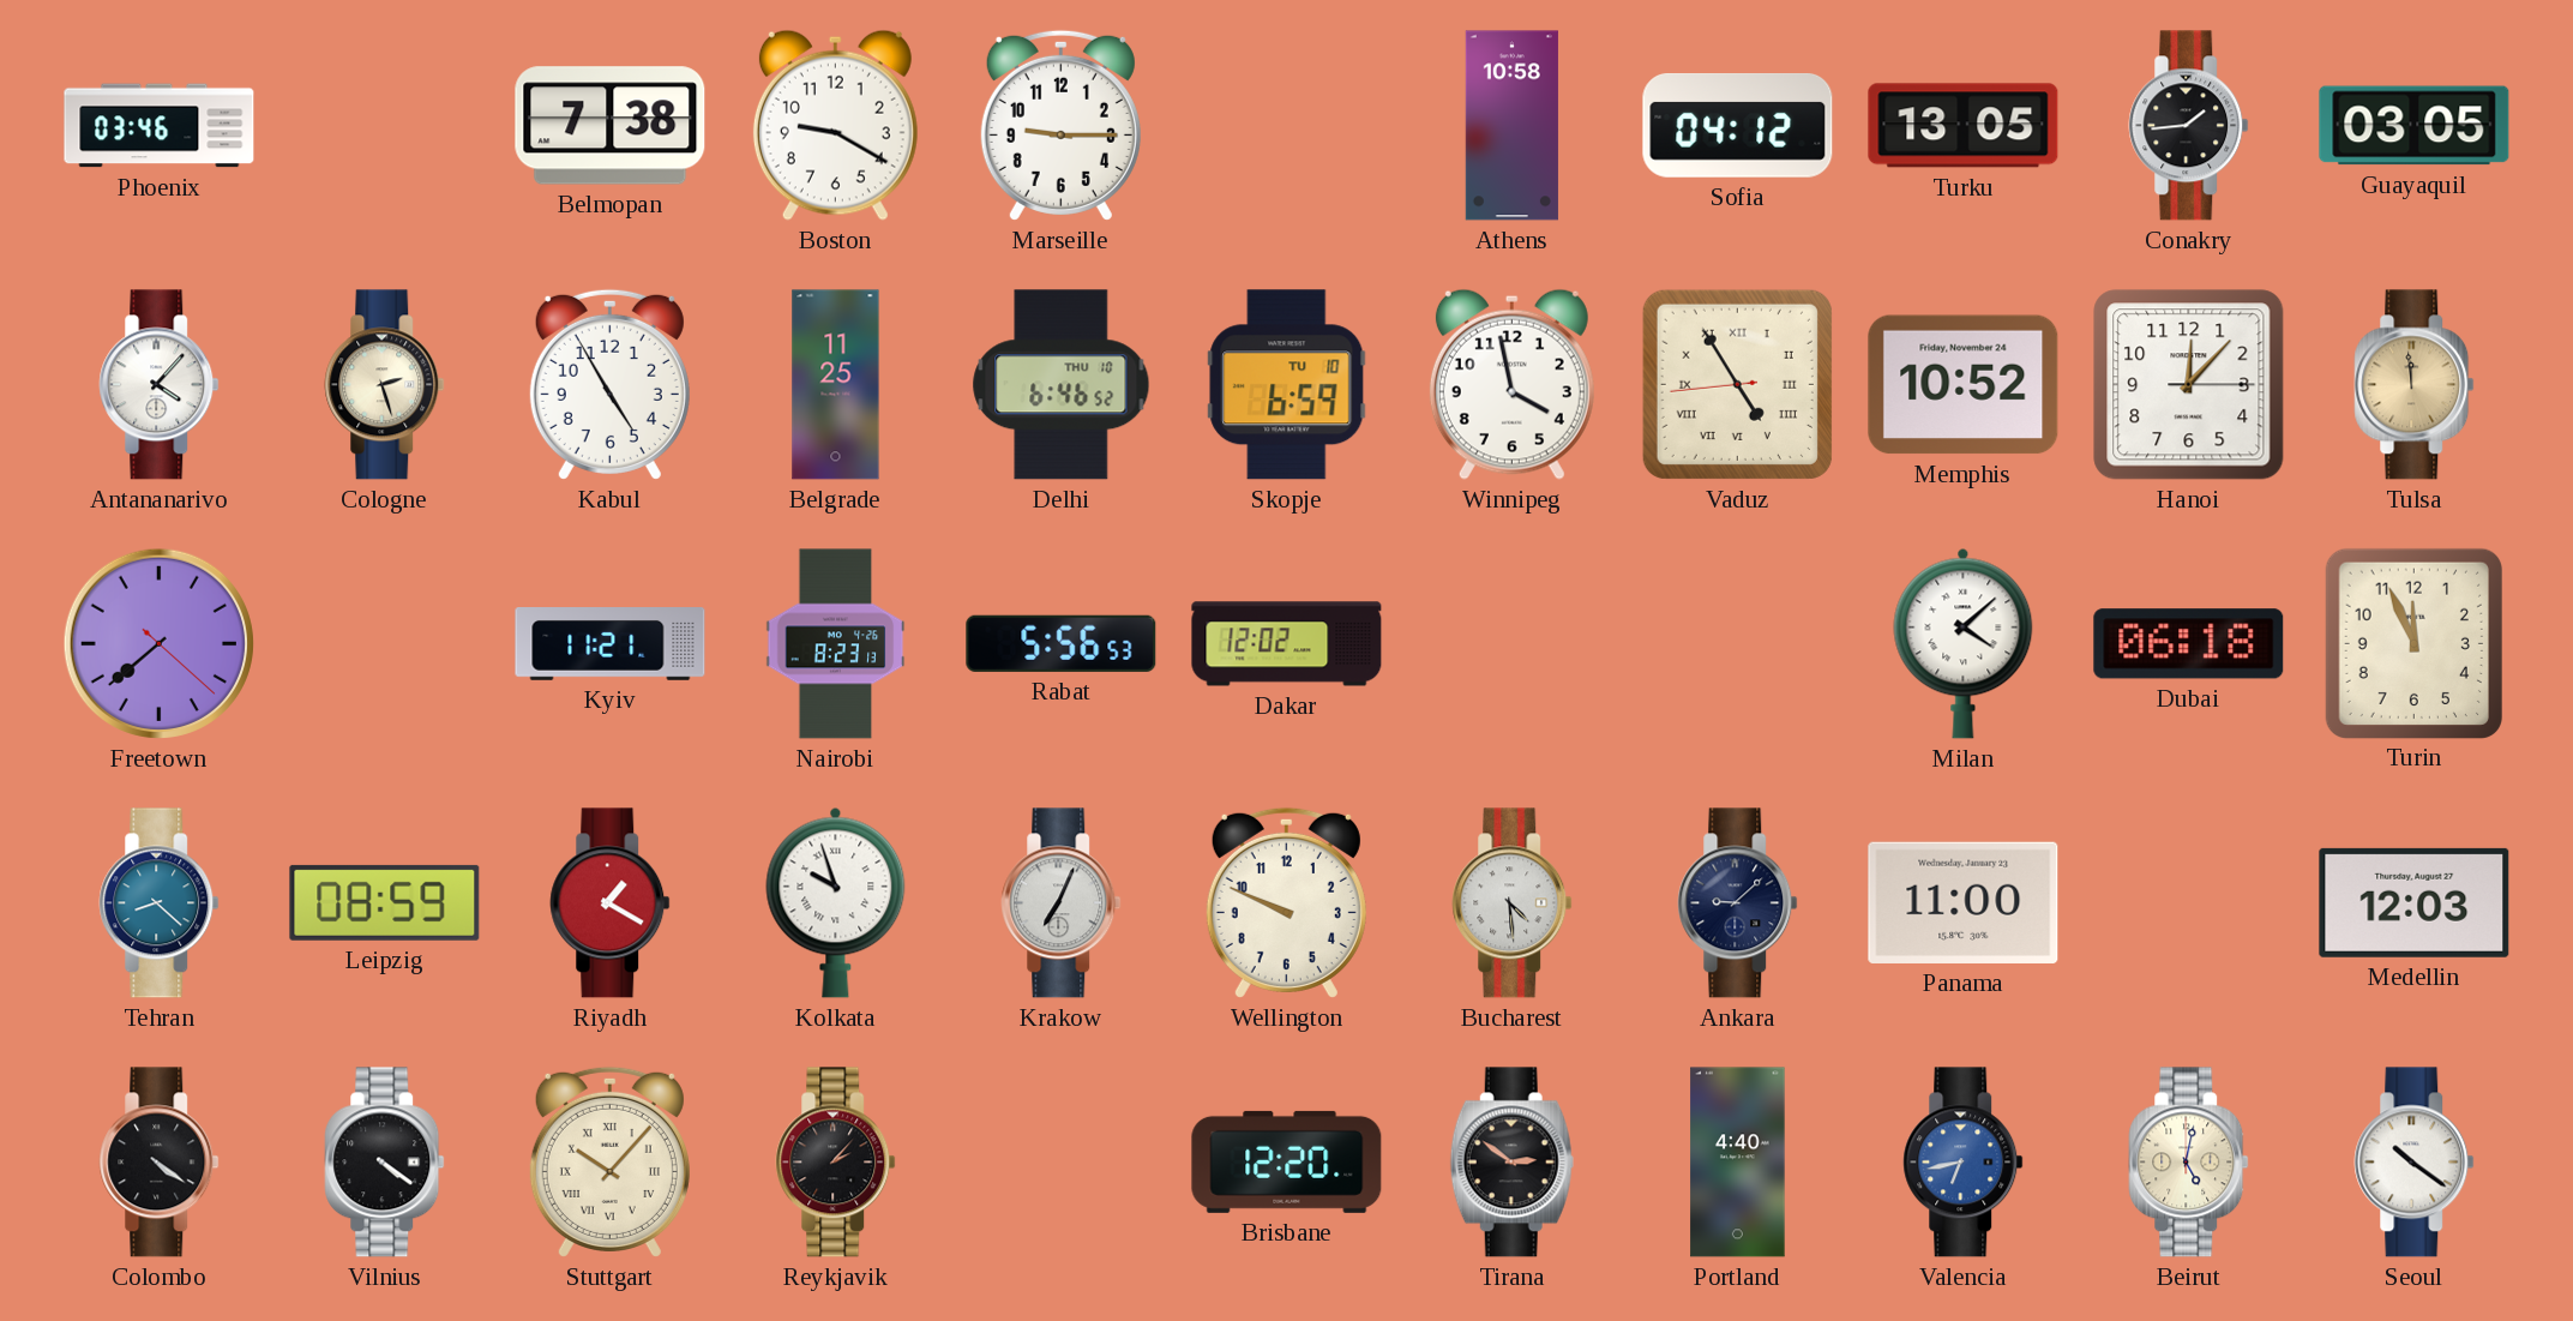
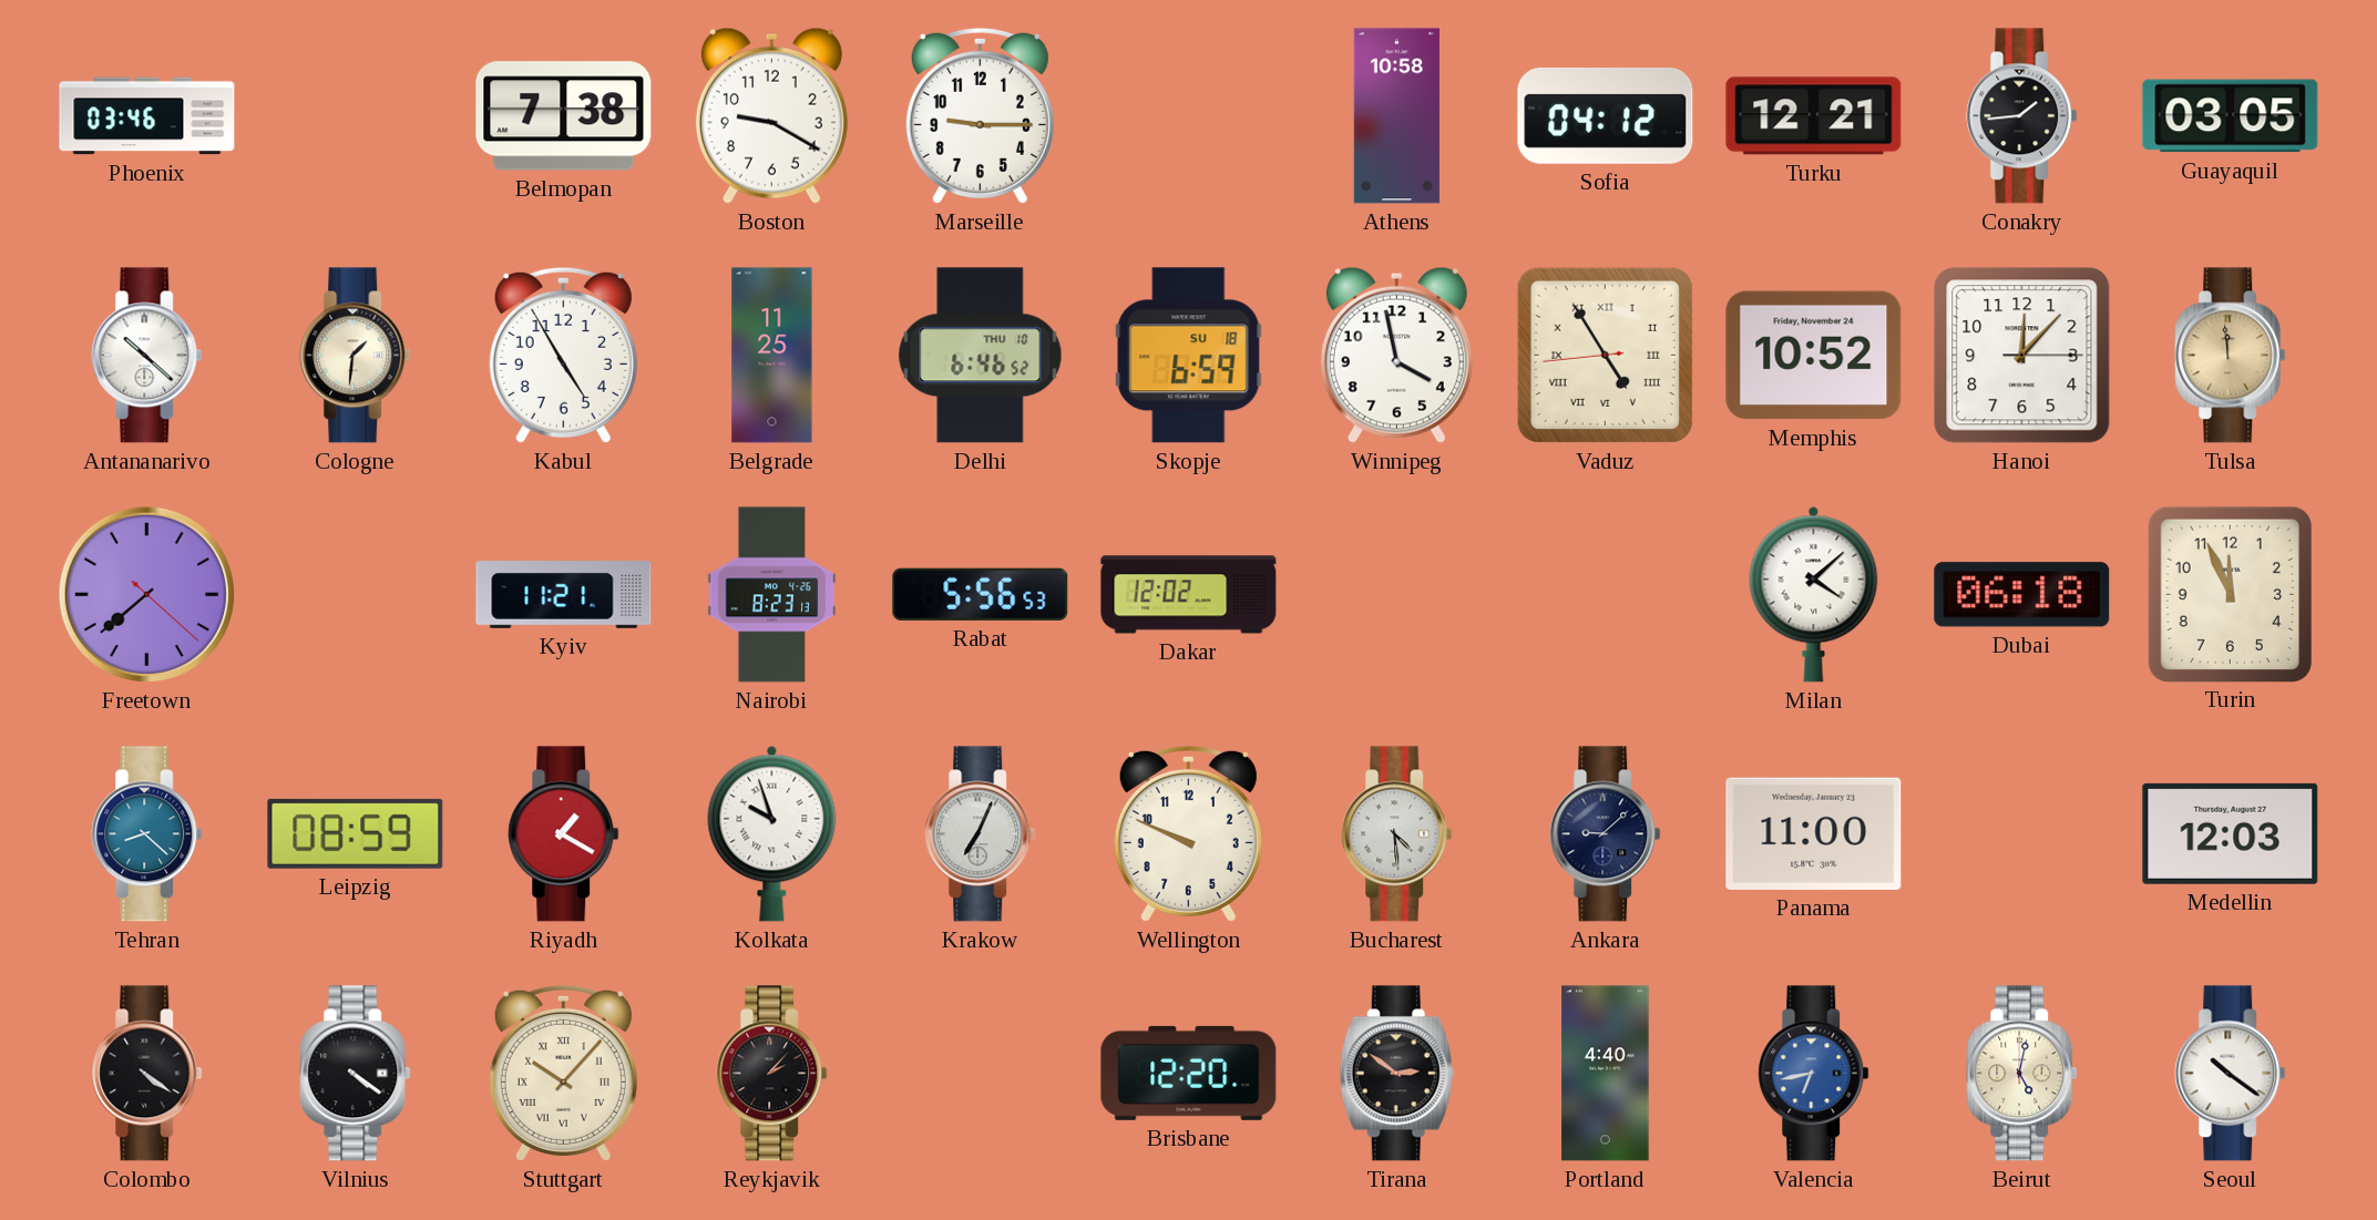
Turku: 13:05 -> 12:21
Antananarivo: 4:07 -> 10:22
Cologne: 2:27 -> 1:31
Skopje date: TU 10 -> SU 18
